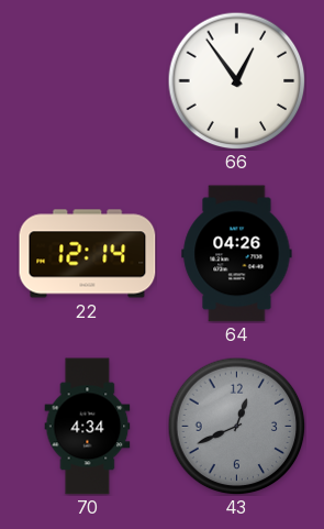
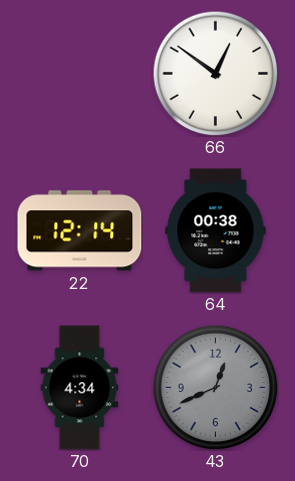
66: 12:54 -> 12:51
64: 04:26 -> 00:38
